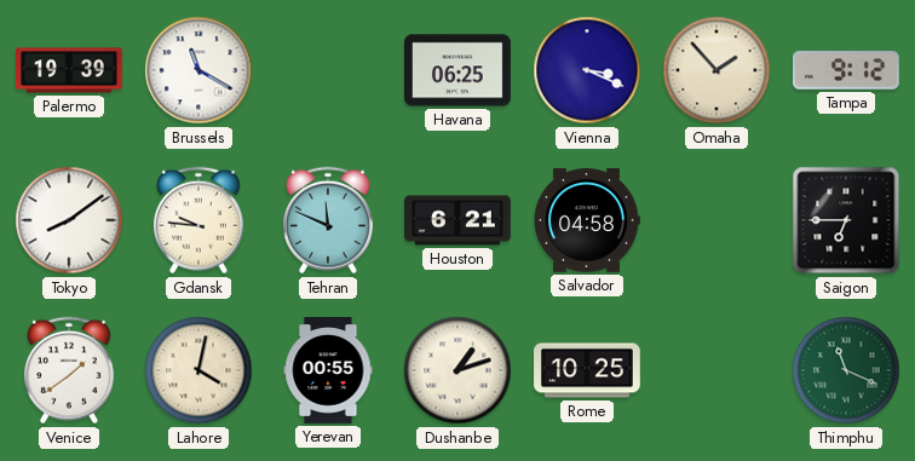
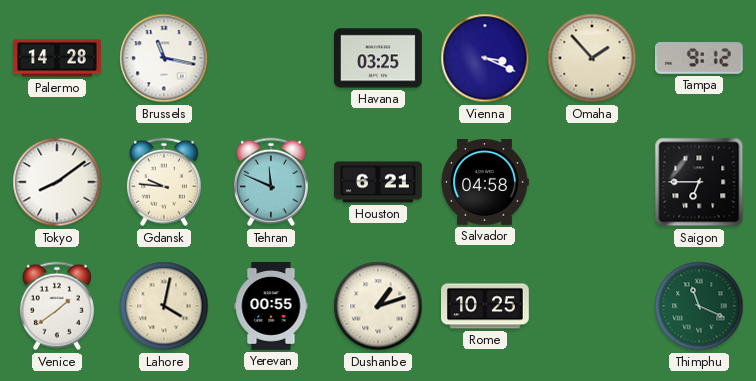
Palermo: 19:39 -> 14:28
Brussels: 11:20 -> 11:17
Havana: 06:25 -> 03:25
